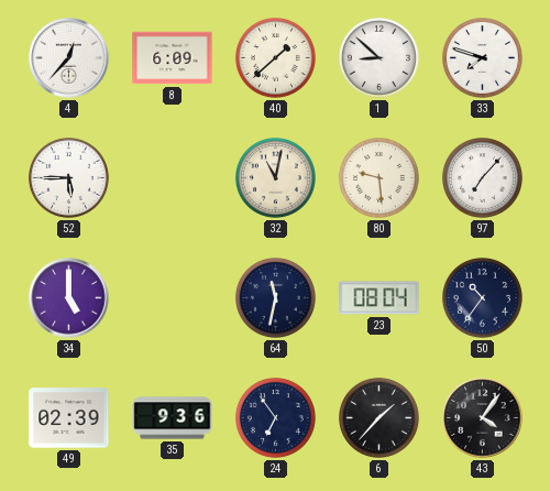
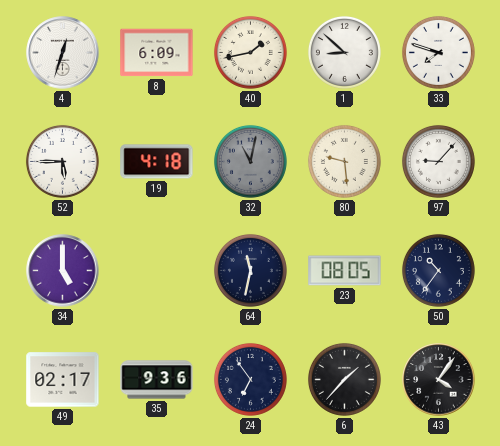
4: 12:37 -> 12:33
40: 1:38 -> 1:43
19: none -> 4:18
32 dial: cream -> grey
97: 7:07 -> 9:07
23: 08:04 -> 08:05
49: 02:39 -> 02:17
